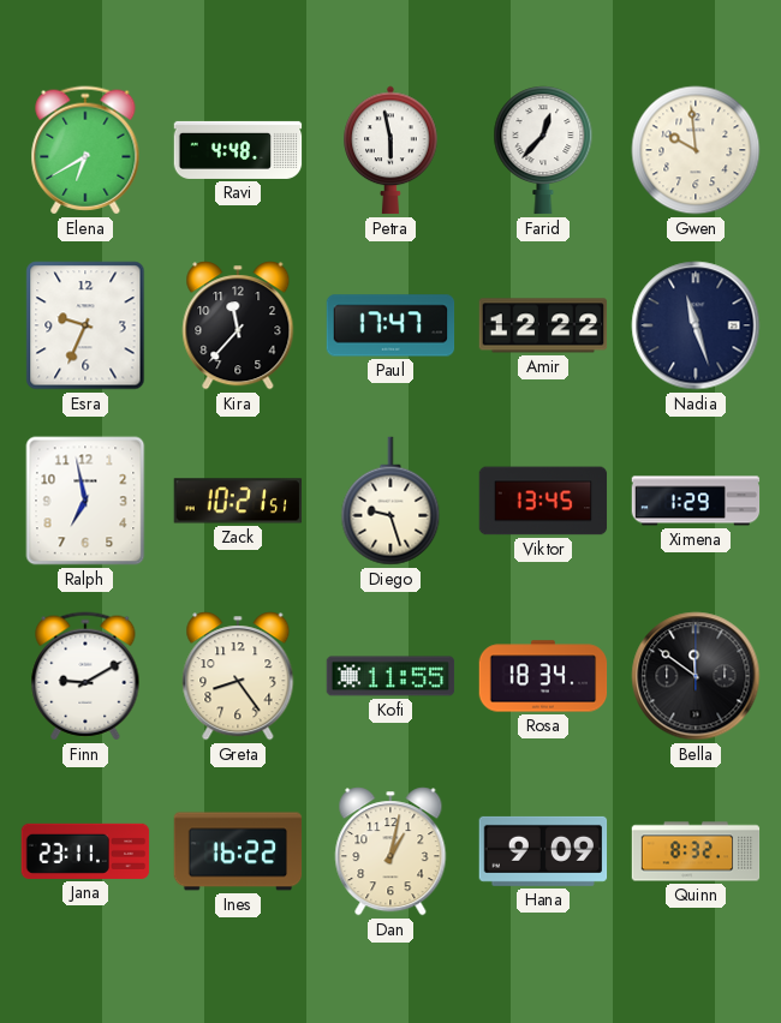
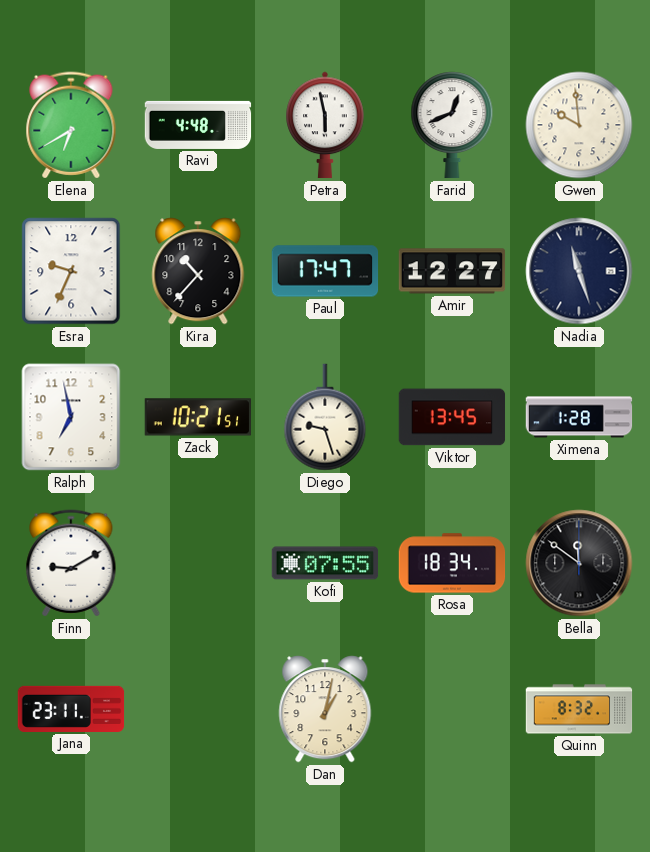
Farid: 12:37 -> 12:41
Kira: 11:37 -> 10:37
Amir: 12:22 -> 12:27
Ximena: 1:29 -> 1:28
Greta: 8:24 -> none
Kofi: 11:55 -> 07:55
Ines: 16:22 -> none
Hana: 9:09 -> none
